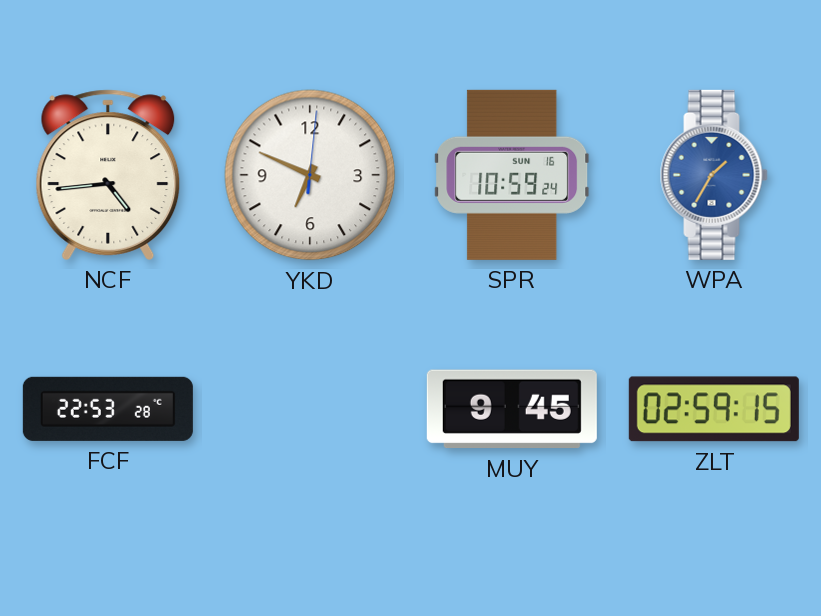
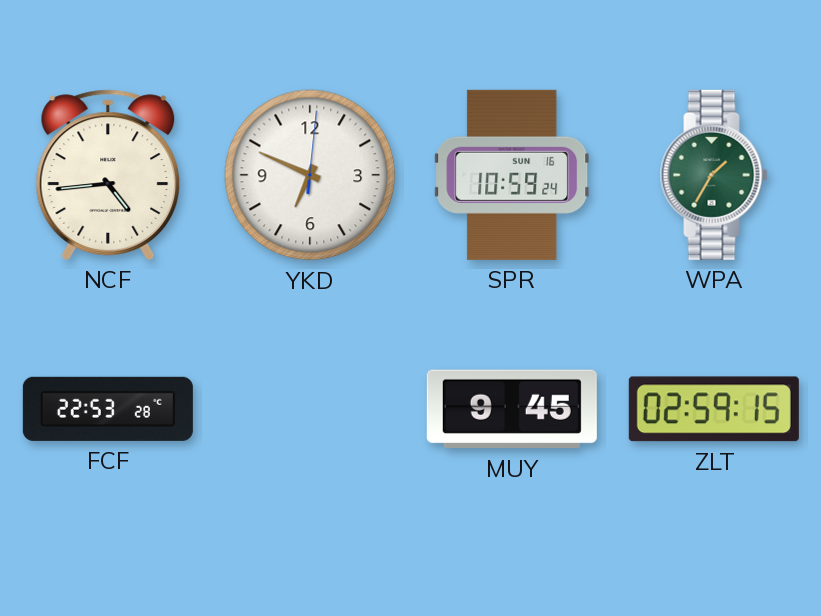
WPA dial: blue -> green
